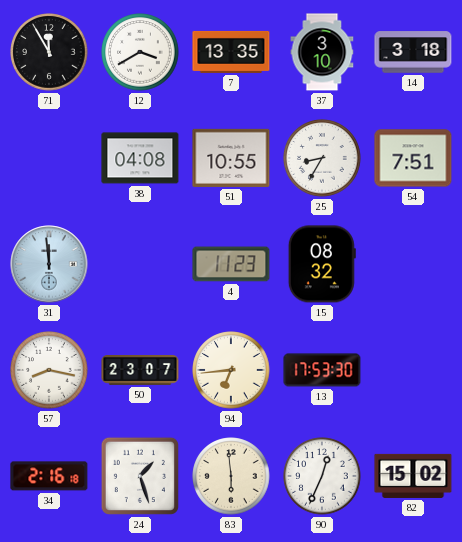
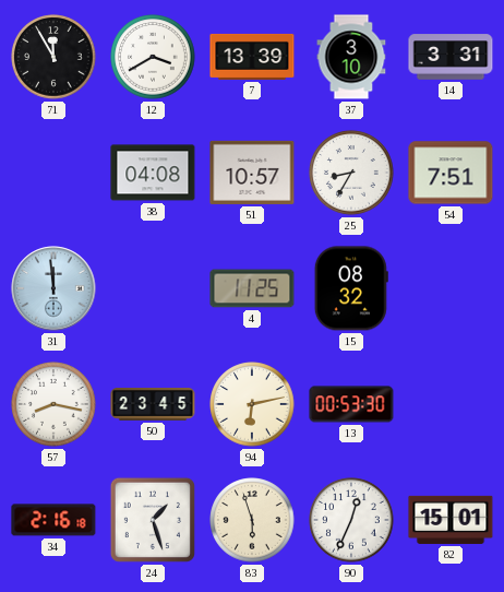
7: 13:35 -> 13:39
14: 3:18 -> 3:31
51: 10:55 -> 10:57
4: 11:23 -> 11:25
50: 23:07 -> 23:45
94: 6:44 -> 6:13
13: 17:53 -> 00:53
83: 5:59 -> 5:57
82: 15:02 -> 15:01
